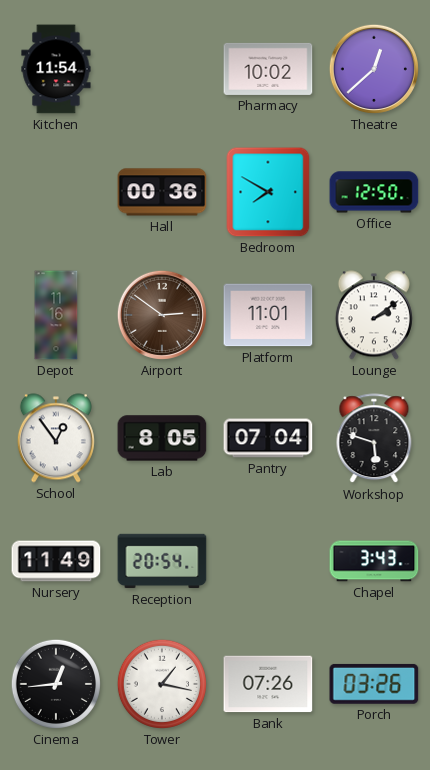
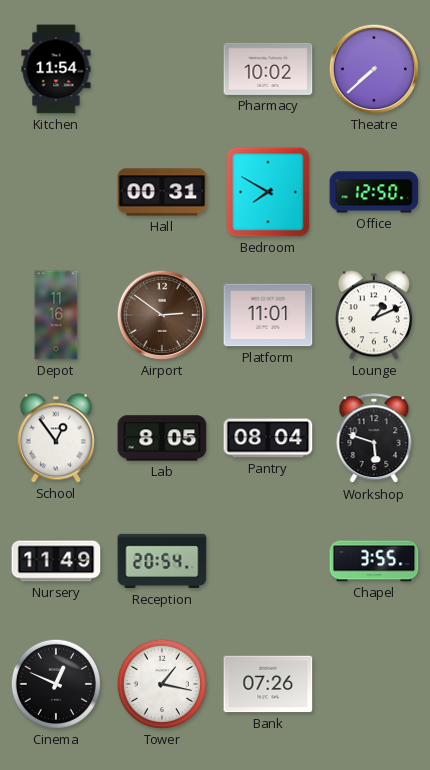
Theatre: 12:38 -> 7:38
Hall: 00:36 -> 00:31
Lounge: 2:09 -> 1:11
Pantry: 07:04 -> 08:04
Chapel: 3:43 -> 3:55
Cinema: 12:44 -> 12:49
Porch: 03:26 -> none
